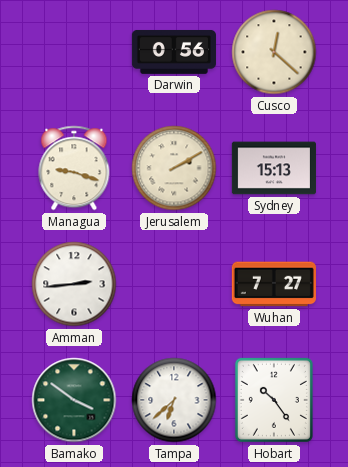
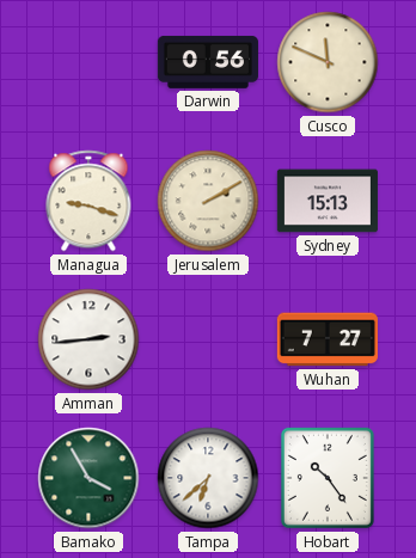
Cusco: 12:22 -> 11:49
Bamako: 3:51 -> 3:55
